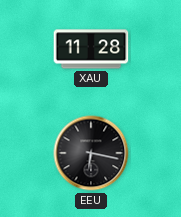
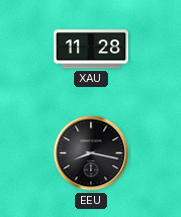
EEU: 6:17 -> 8:17
